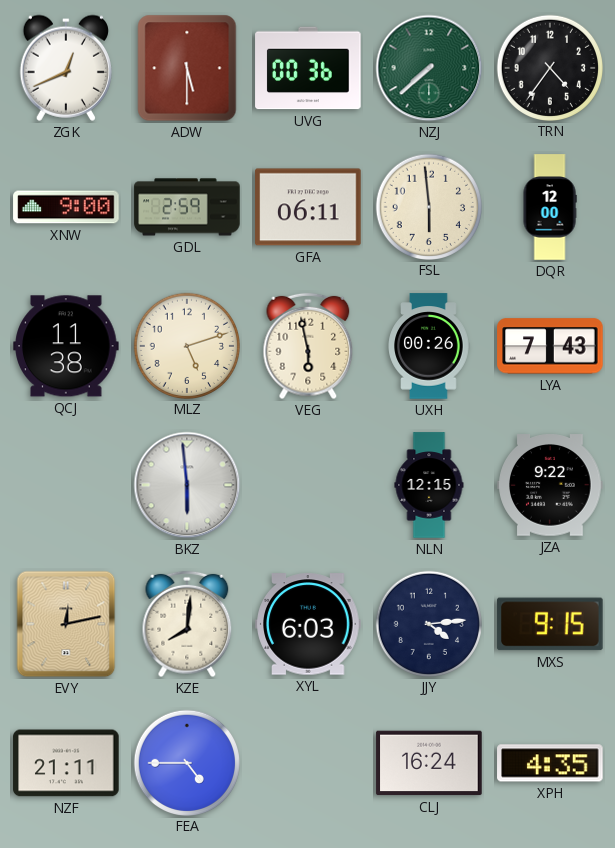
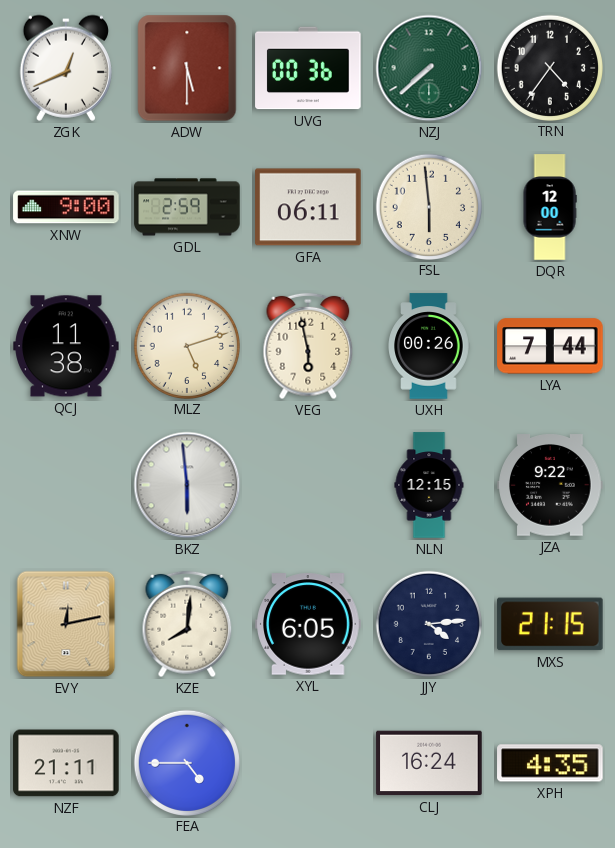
LYA: 7:43 -> 7:44
XYL: 6:03 -> 6:05
MXS: 9:15 -> 21:15
